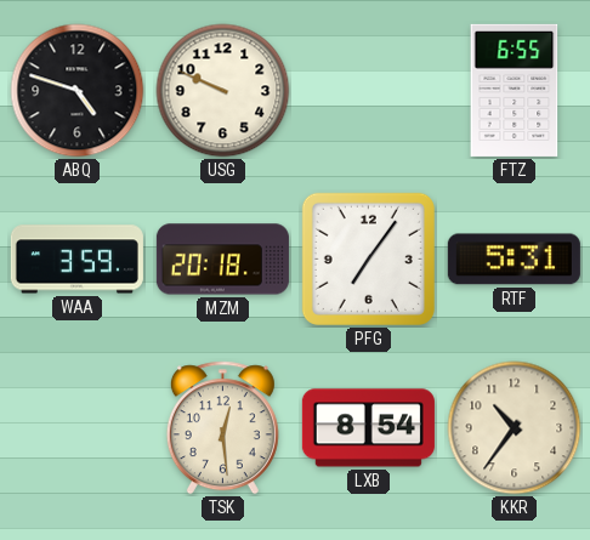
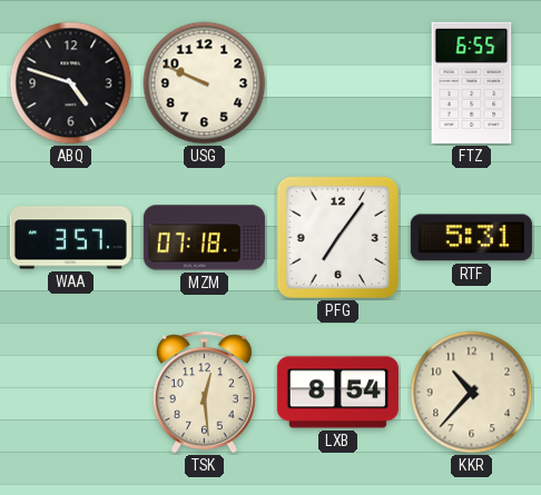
WAA: 3:59 -> 3:57
MZM: 20:18 -> 07:18
KKR: 10:36 -> 10:37
